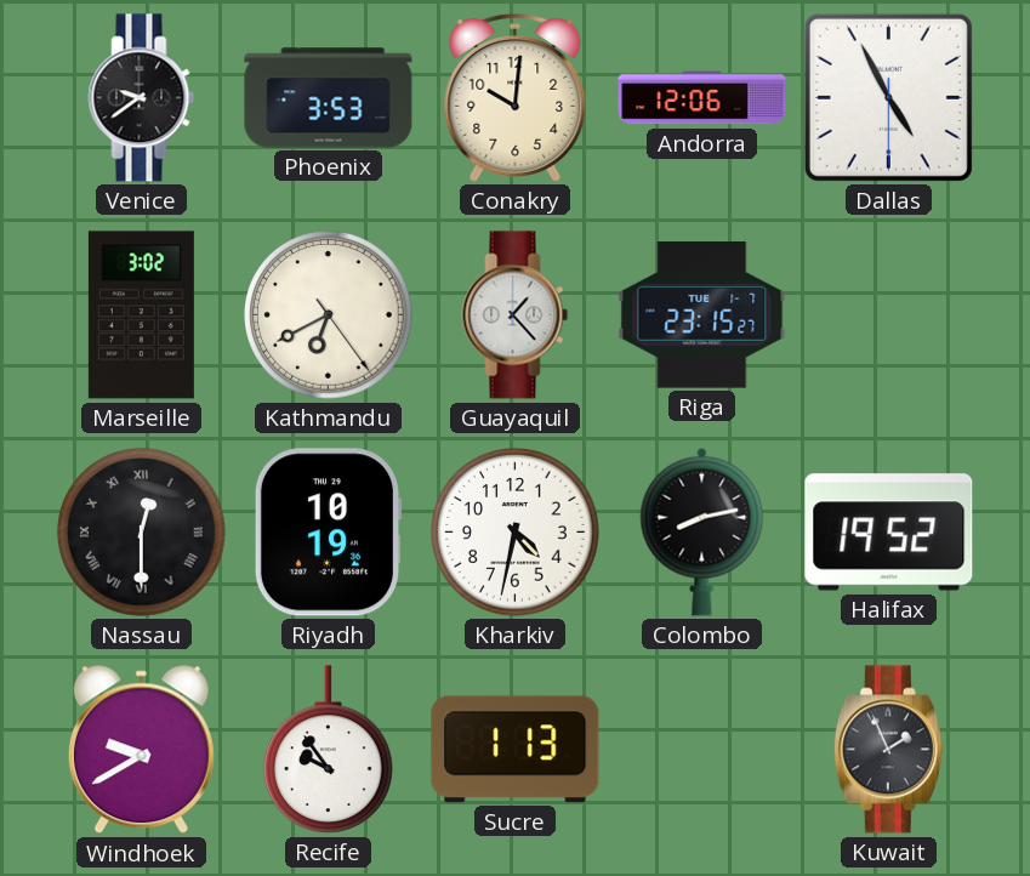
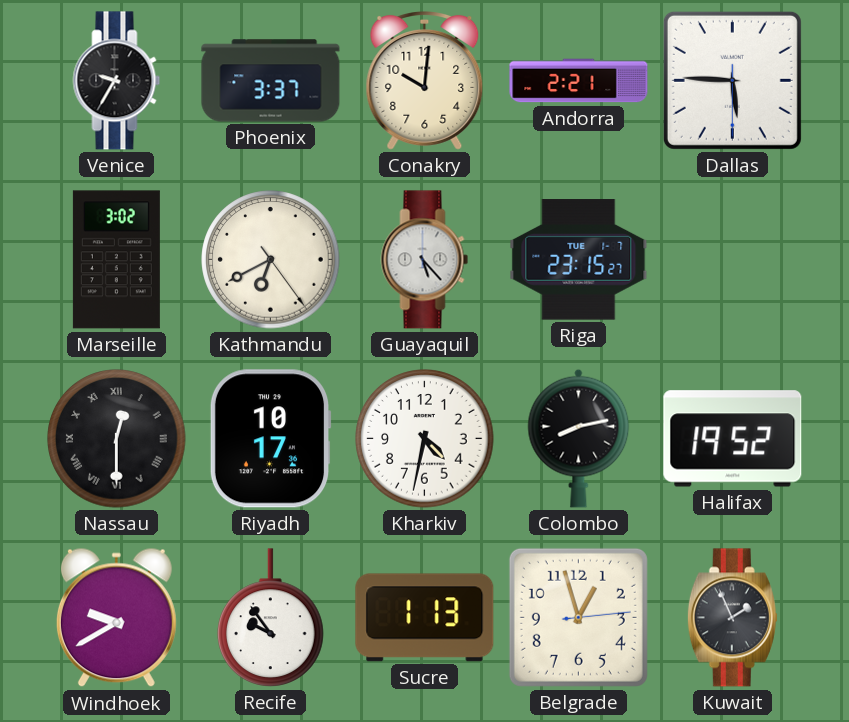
Venice: 9:39 -> 9:35
Phoenix: 3:53 -> 3:37
Andorra: 12:06 -> 2:21
Dallas: 4:55 -> 5:45
Guayaquil: 1:23 -> 5:23
Riyadh: 10:19 -> 10:17
Belgrade: none -> 12:57
